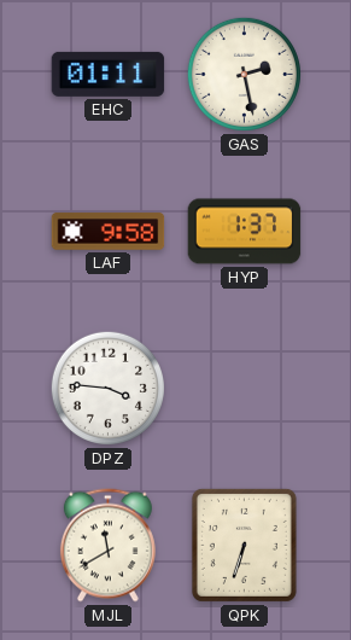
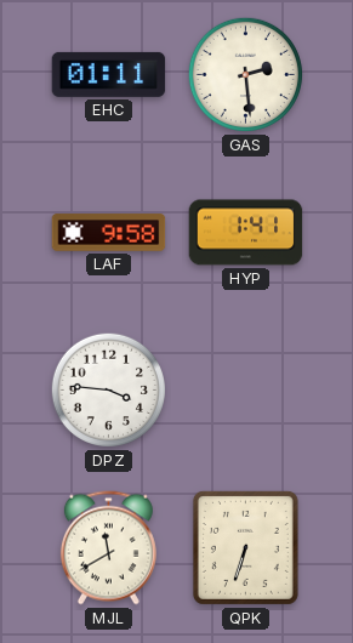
GAS: 2:28 -> 2:29
HYP: 1:37 -> 1:41
